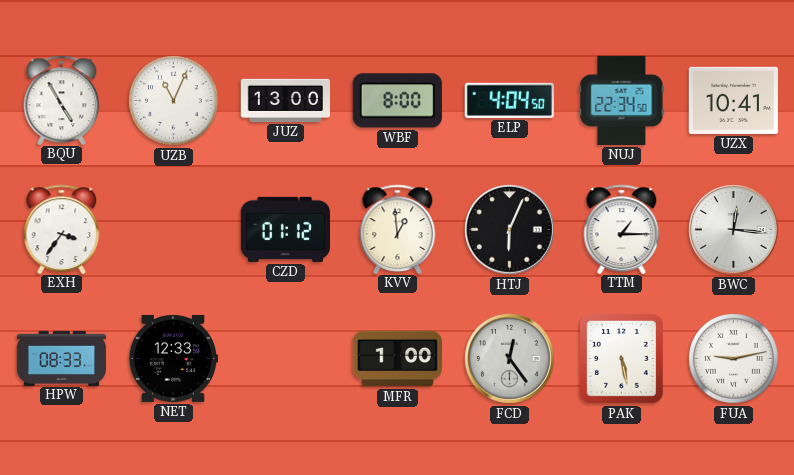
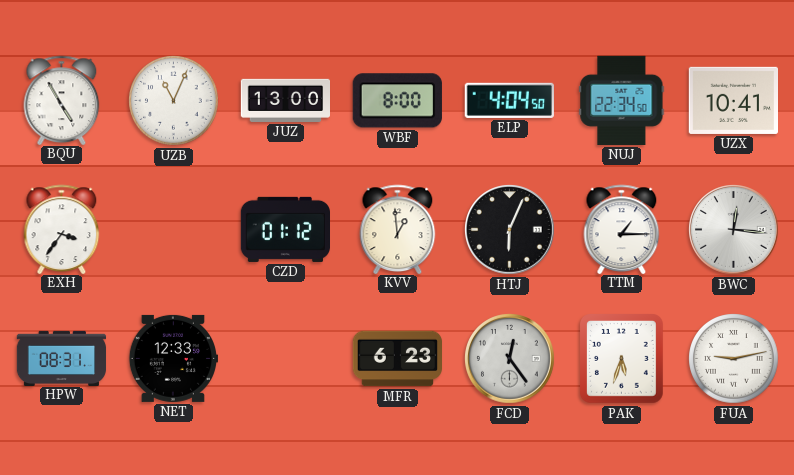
HPW: 08:33 -> 08:31
MFR: 1:00 -> 6:23
PAK: 5:28 -> 5:33
